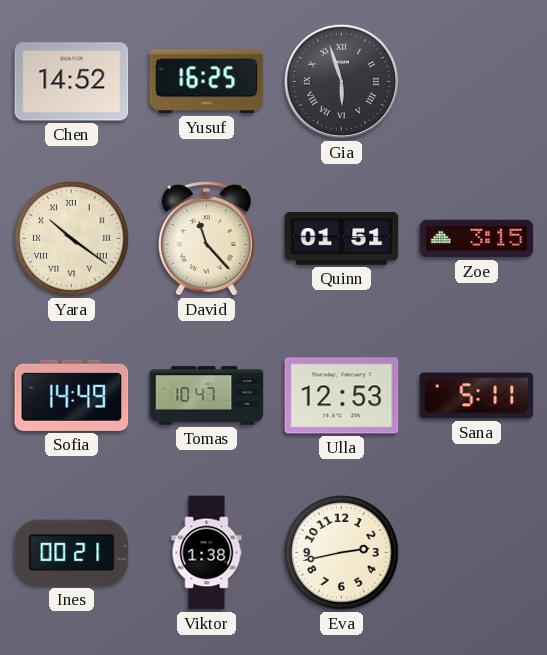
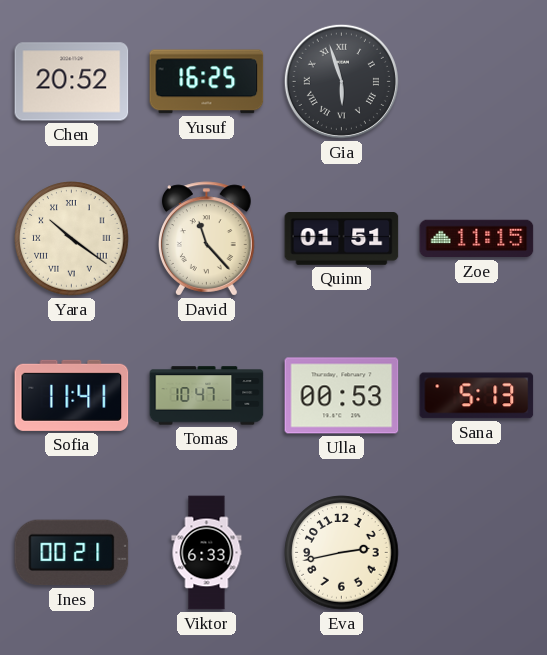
Chen: 14:52 -> 20:52
Zoe: 3:15 -> 11:15
Sofia: 14:49 -> 11:41
Ulla: 12:53 -> 00:53
Sana: 5:11 -> 5:13
Viktor: 1:38 -> 6:33
